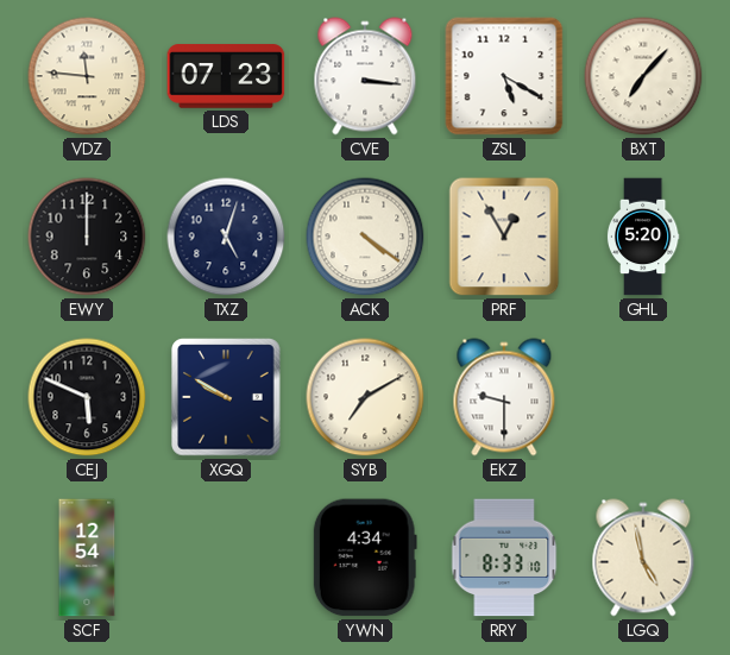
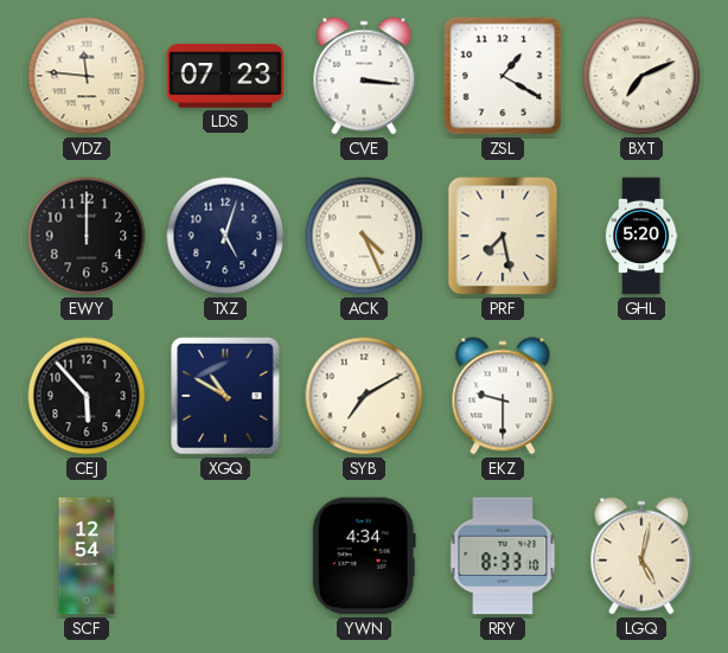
ZSL: 5:20 -> 1:20
BXT: 7:07 -> 7:11
ACK: 4:21 -> 4:26
PRF: 12:55 -> 7:28
CEJ: 5:49 -> 5:53
XGQ: 9:50 -> 10:50
LGQ: 4:58 -> 5:02
